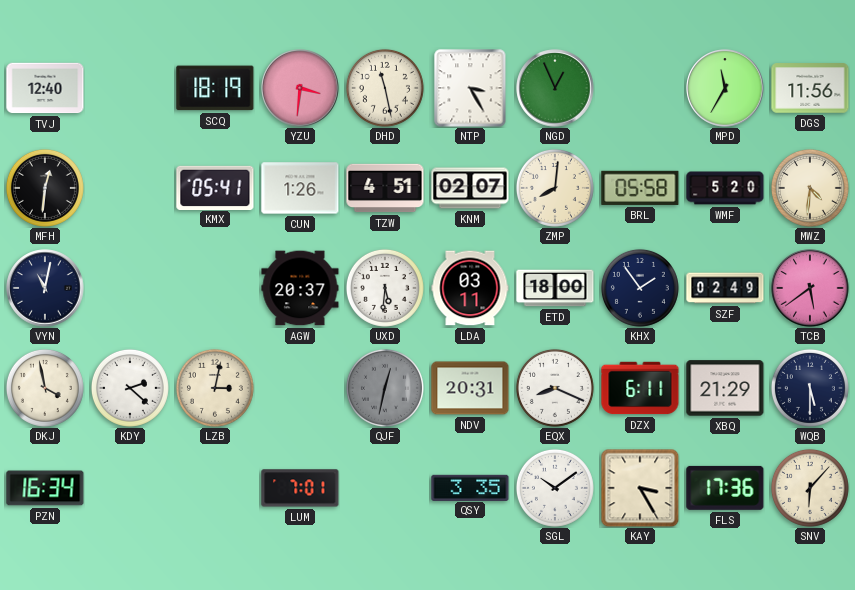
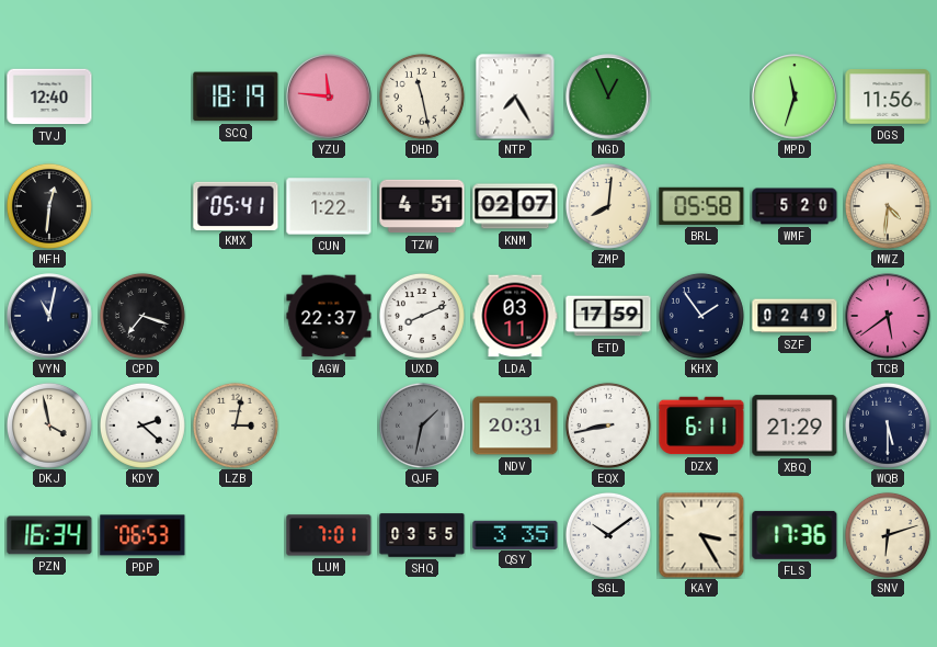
YZU: 3:31 -> 11:46
NTP: 3:25 -> 7:25
MPD: 11:35 -> 11:33
CUN: 1:26 -> 1:22
CPD: none -> 7:18
AGW: 20:37 -> 22:37
UXD: 5:31 -> 8:11
ETD: 18:00 -> 17:59
QJF: 12:32 -> 1:32
EQX: 8:19 -> 8:43
PDP: none -> 06:53
SHQ: none -> 03:55
SNV: 6:07 -> 6:12
